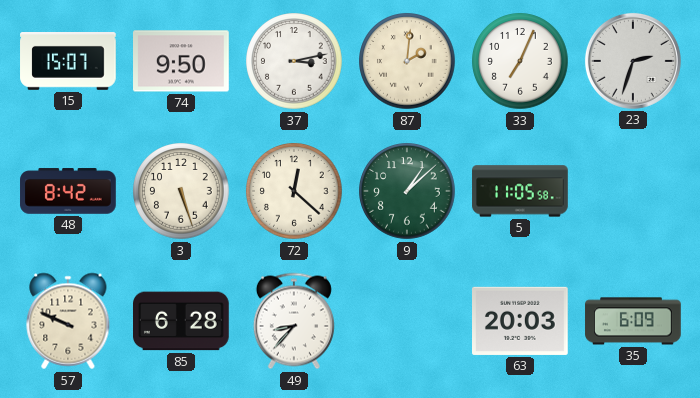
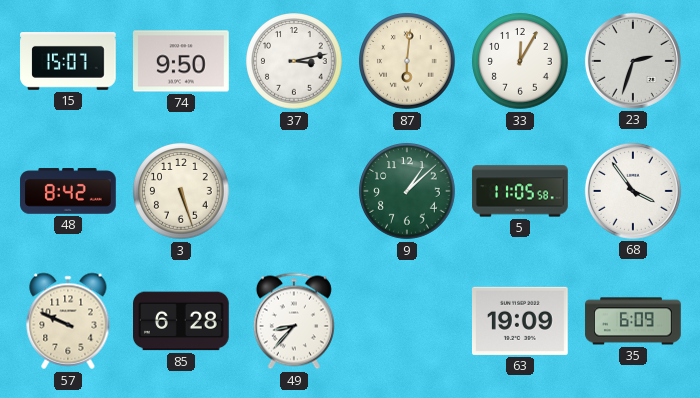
87: 2:01 -> 6:01
33: 7:04 -> 12:05
72: 12:22 -> none
68: none -> 3:54
63: 20:03 -> 19:09
